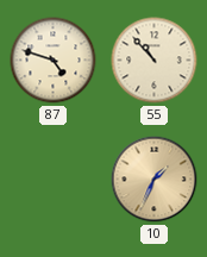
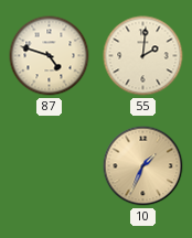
55: 10:53 -> 2:01
